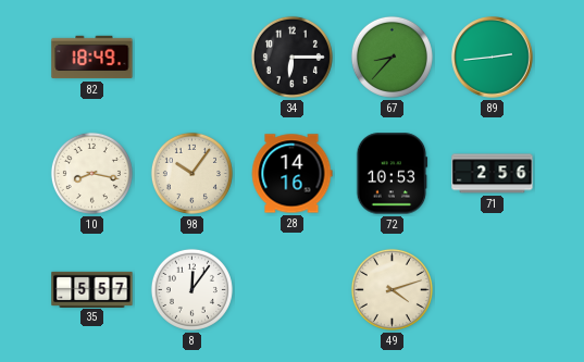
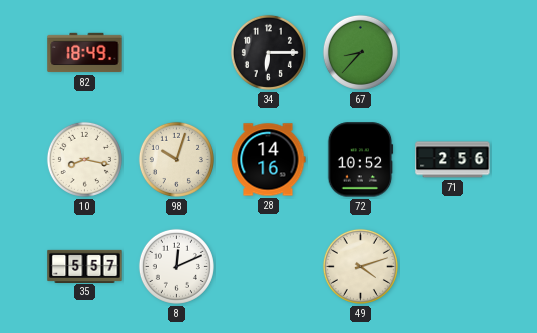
89: 2:44 -> none
98: 10:06 -> 10:03
72: 10:53 -> 10:52
8: 12:06 -> 12:11
